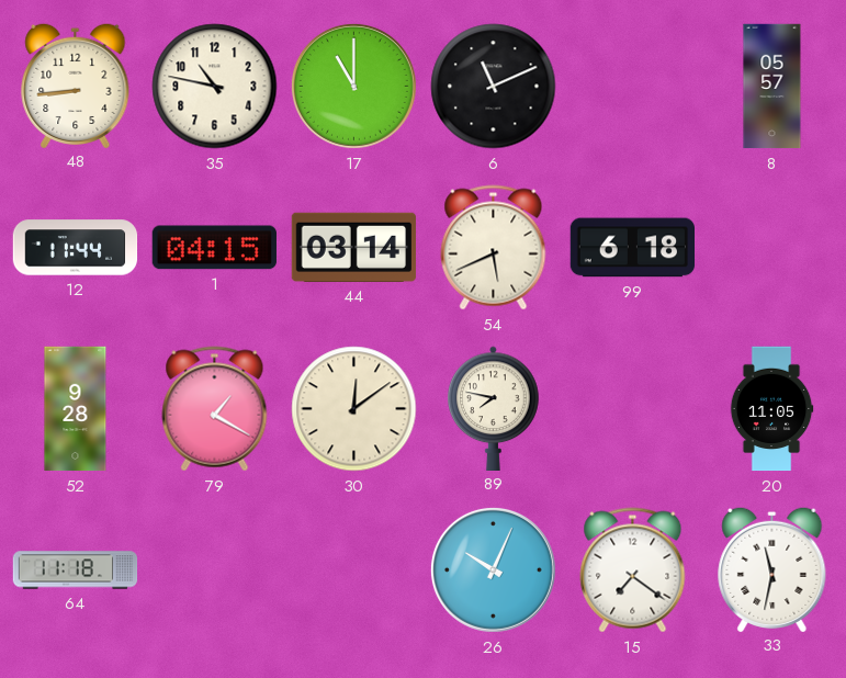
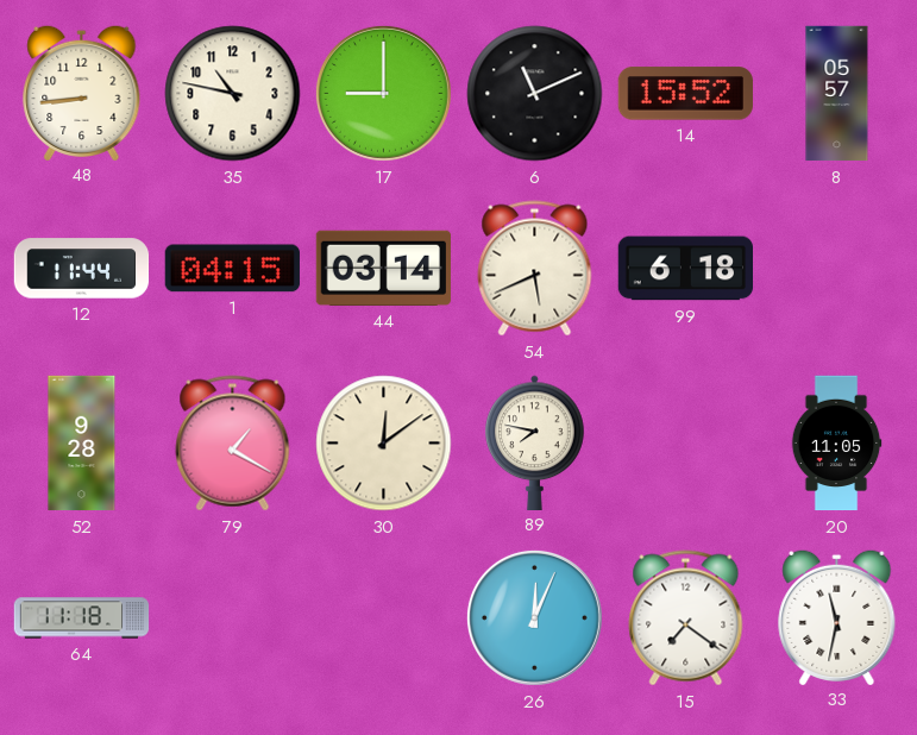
17: 11:00 -> 9:00
14: none -> 15:52
26: 10:04 -> 12:04
